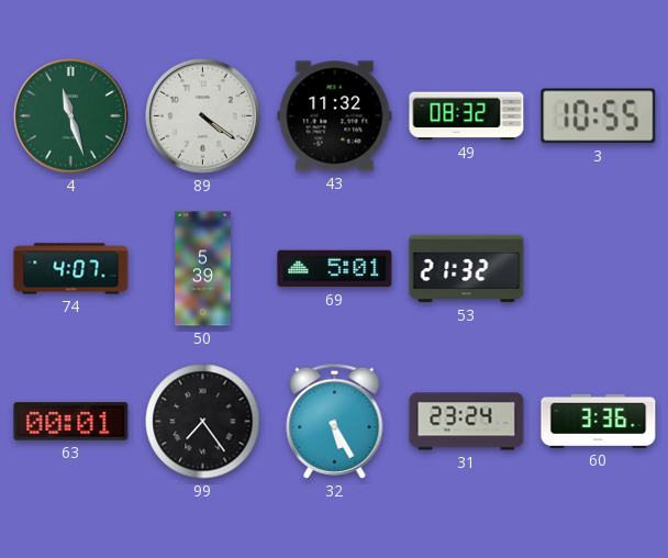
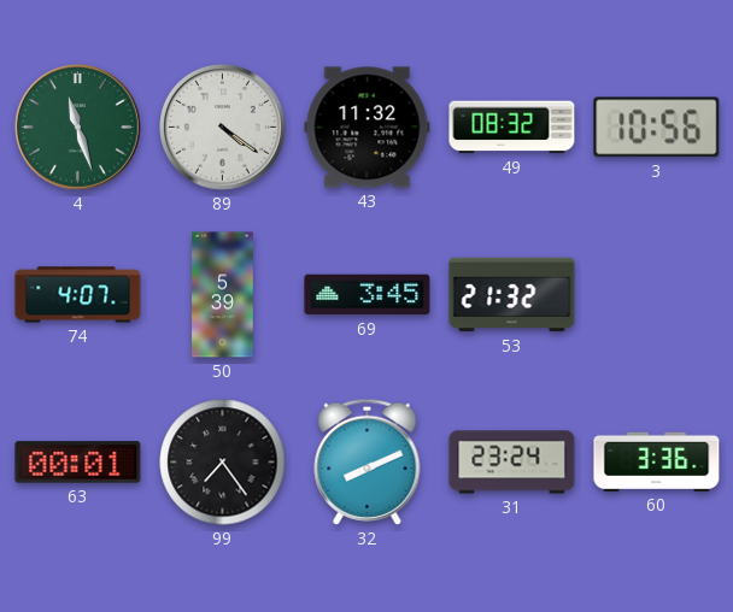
3: 10:55 -> 10:56
69: 5:01 -> 3:45
32: 5:25 -> 8:11
